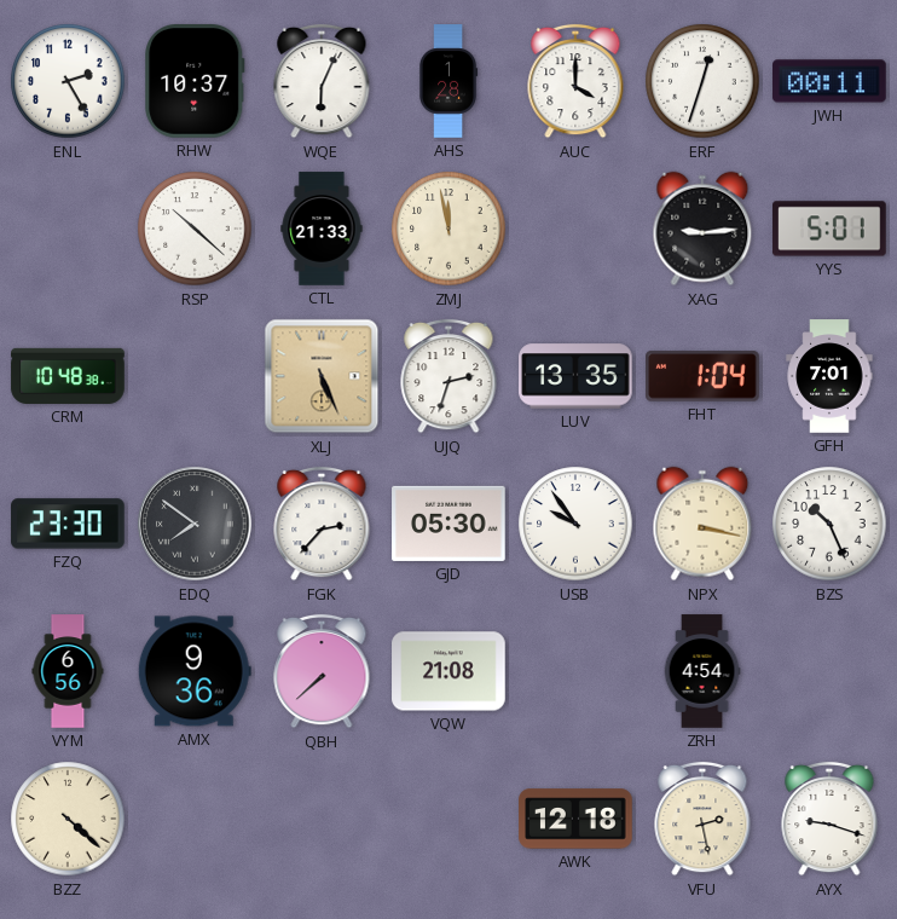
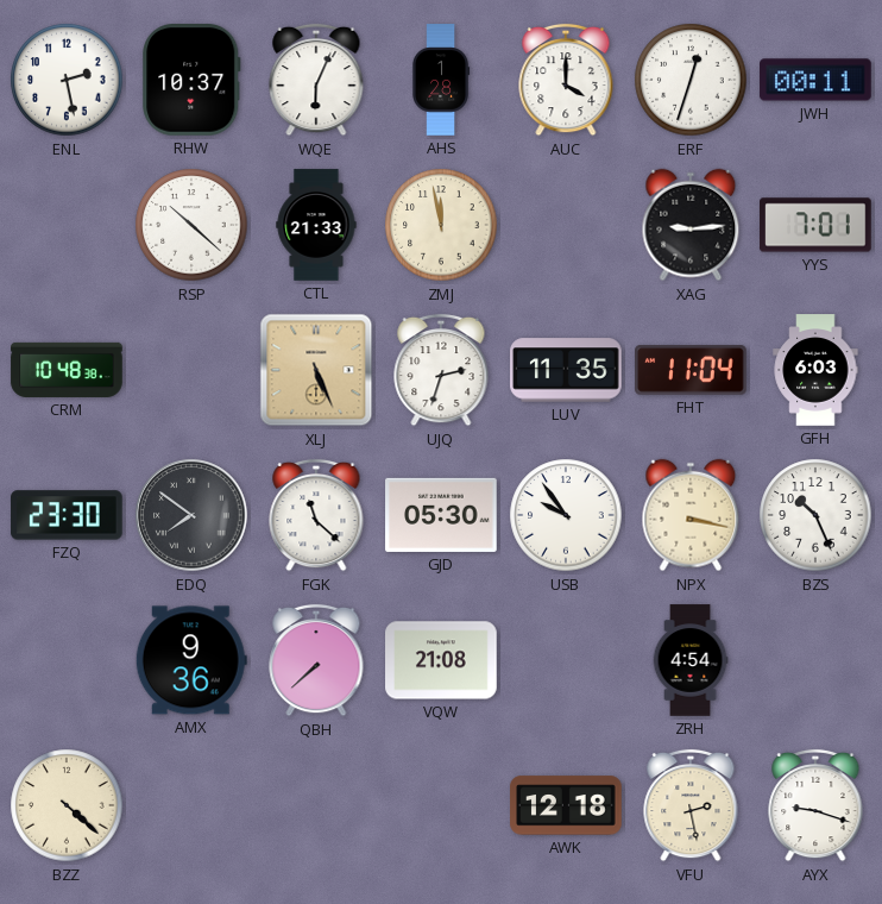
ENL: 2:25 -> 2:28
YYS: 5:01 -> 7:01
LUV: 13:35 -> 11:35
FHT: 1:04 -> 11:04
GFH: 7:01 -> 6:03
FGK: 2:37 -> 11:22
VYM: 6:56 -> none
